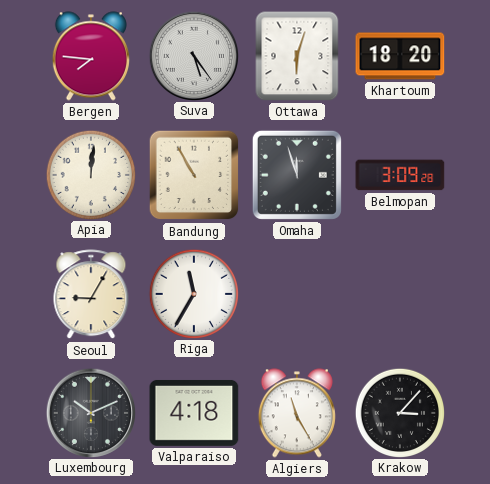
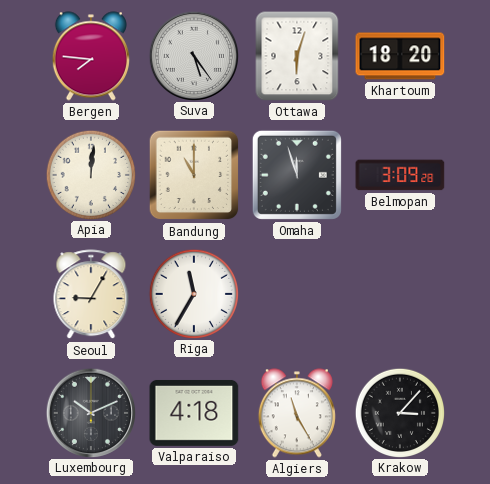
Bandung: 10:55 -> 11:00
